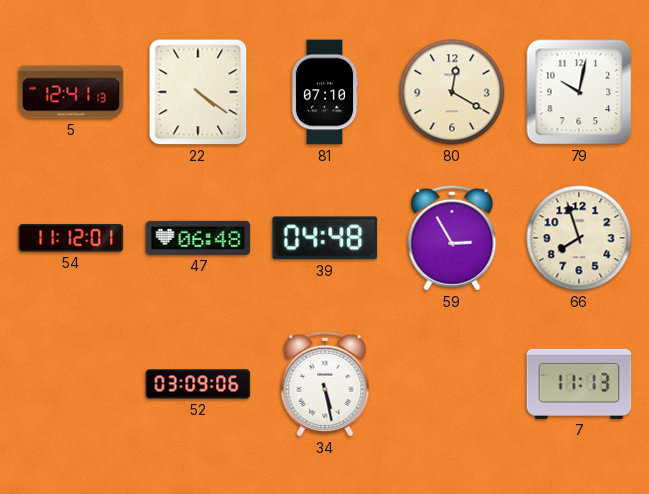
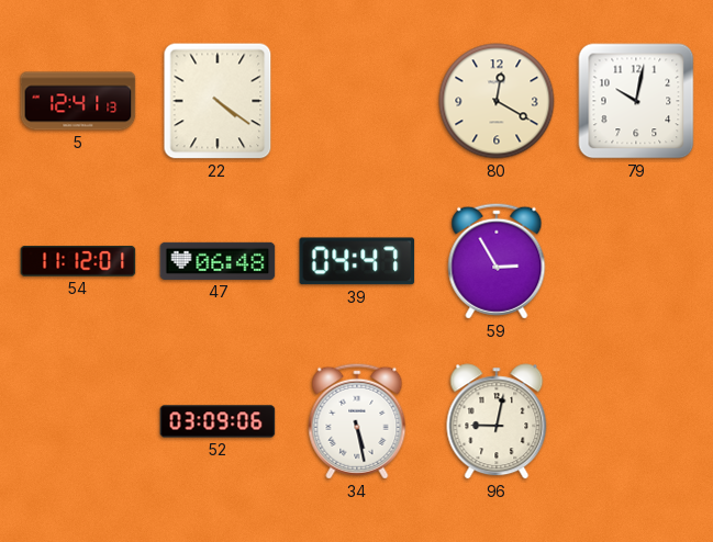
81: 07:10 -> none
39: 04:48 -> 04:47
66: 7:57 -> none
96: none -> 9:02
7: 11:13 -> none
